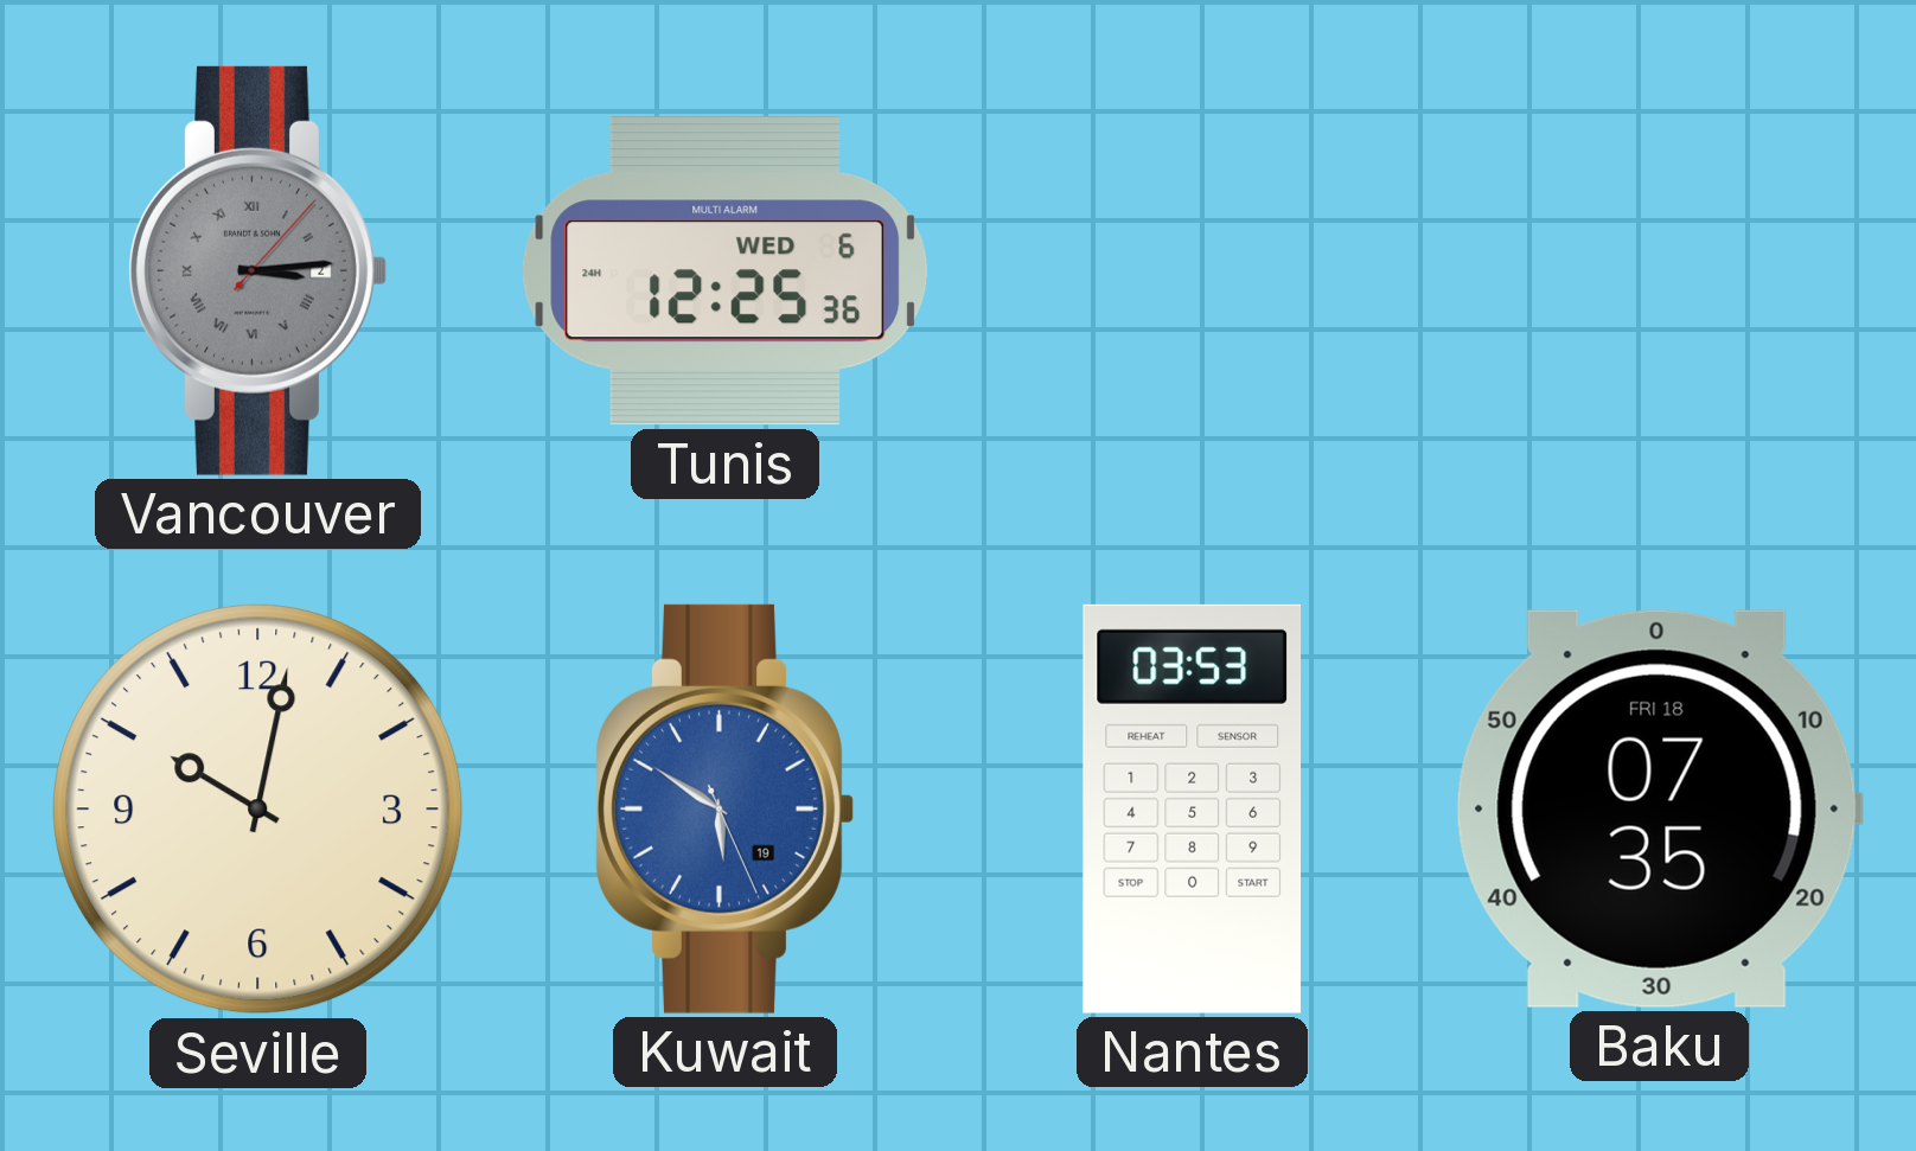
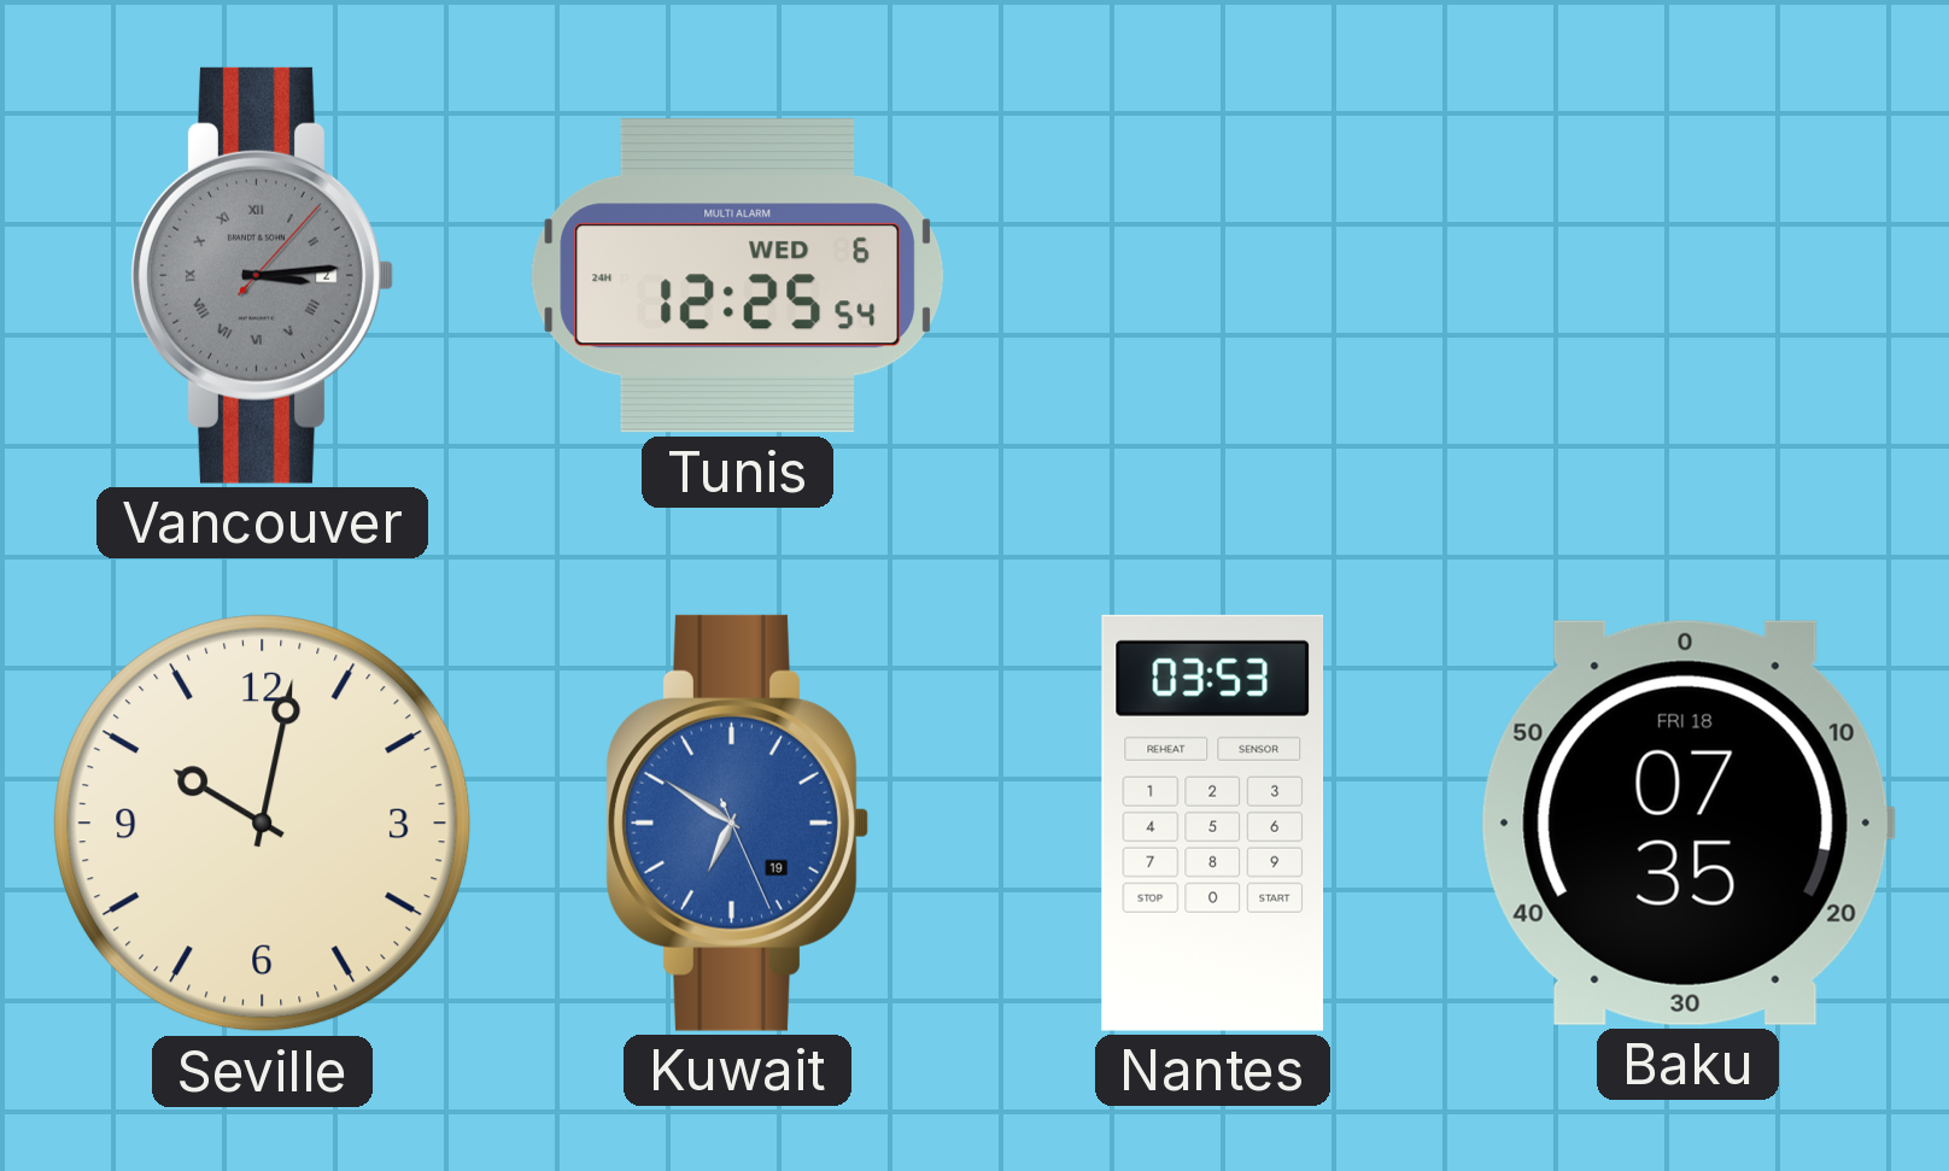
Tunis: 12:25:36 -> 12:25:54
Kuwait: 5:50 -> 6:50
